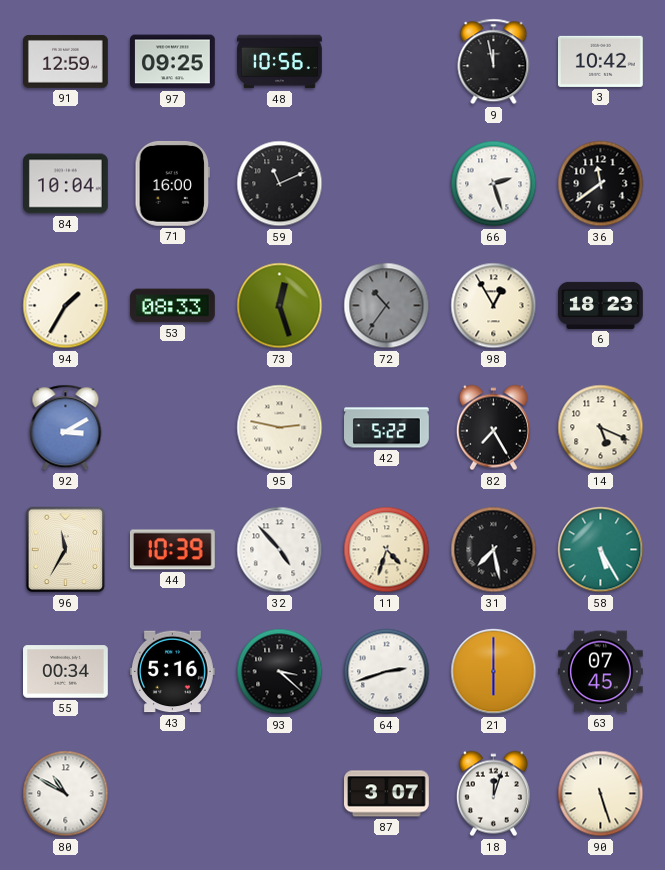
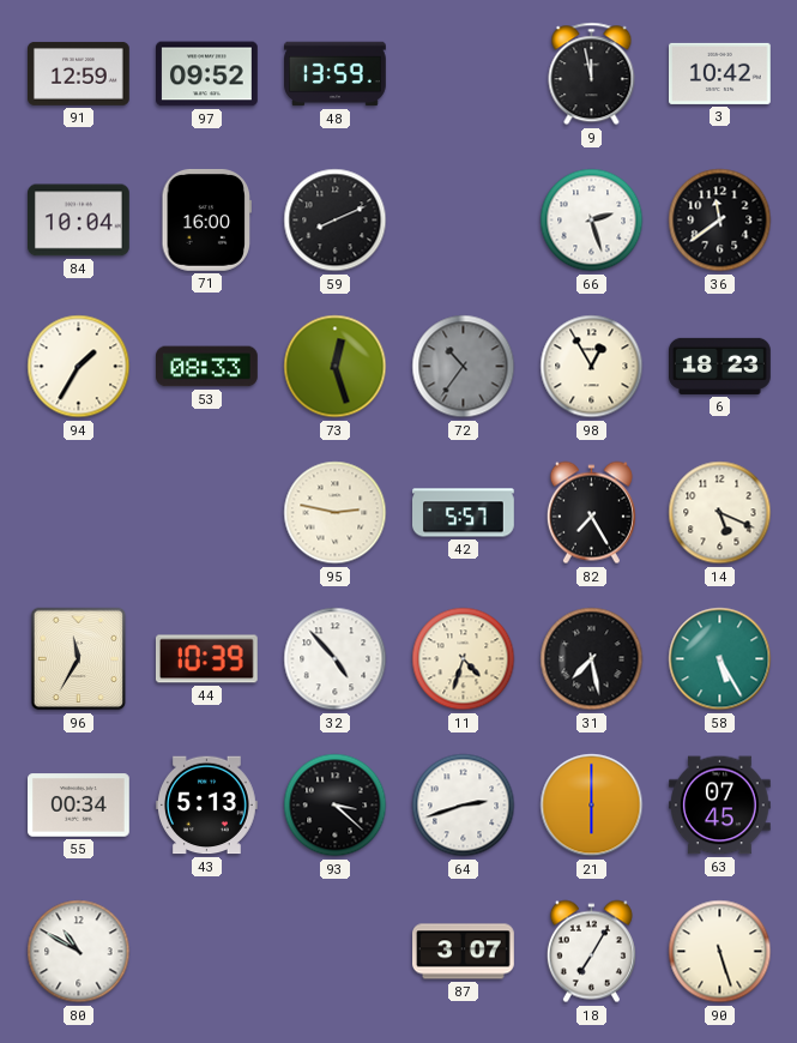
97: 09:25 -> 09:52
48: 10:56 -> 13:59
59: 11:11 -> 8:11
92: 3:10 -> none
42: 5:22 -> 5:57
43: 5:16 -> 5:13
18: 12:03 -> 7:05
